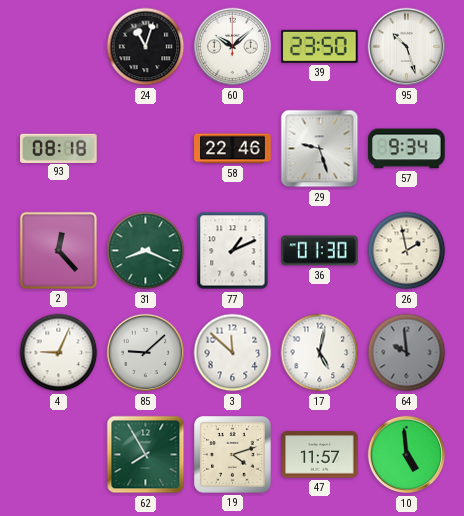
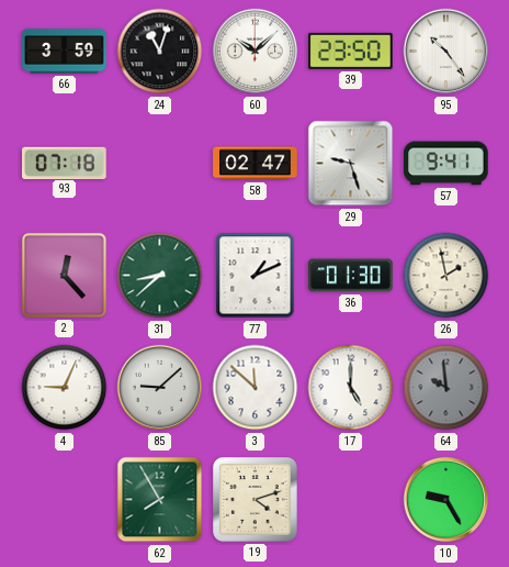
66: none -> 3:59
95: 10:27 -> 10:24
93: 08:18 -> 07:18
58: 22:46 -> 02:47
57: 9:34 -> 9:41
31: 8:19 -> 8:38
17: 5:02 -> 5:00
47: 11:57 -> none
10: 4:59 -> 9:25
